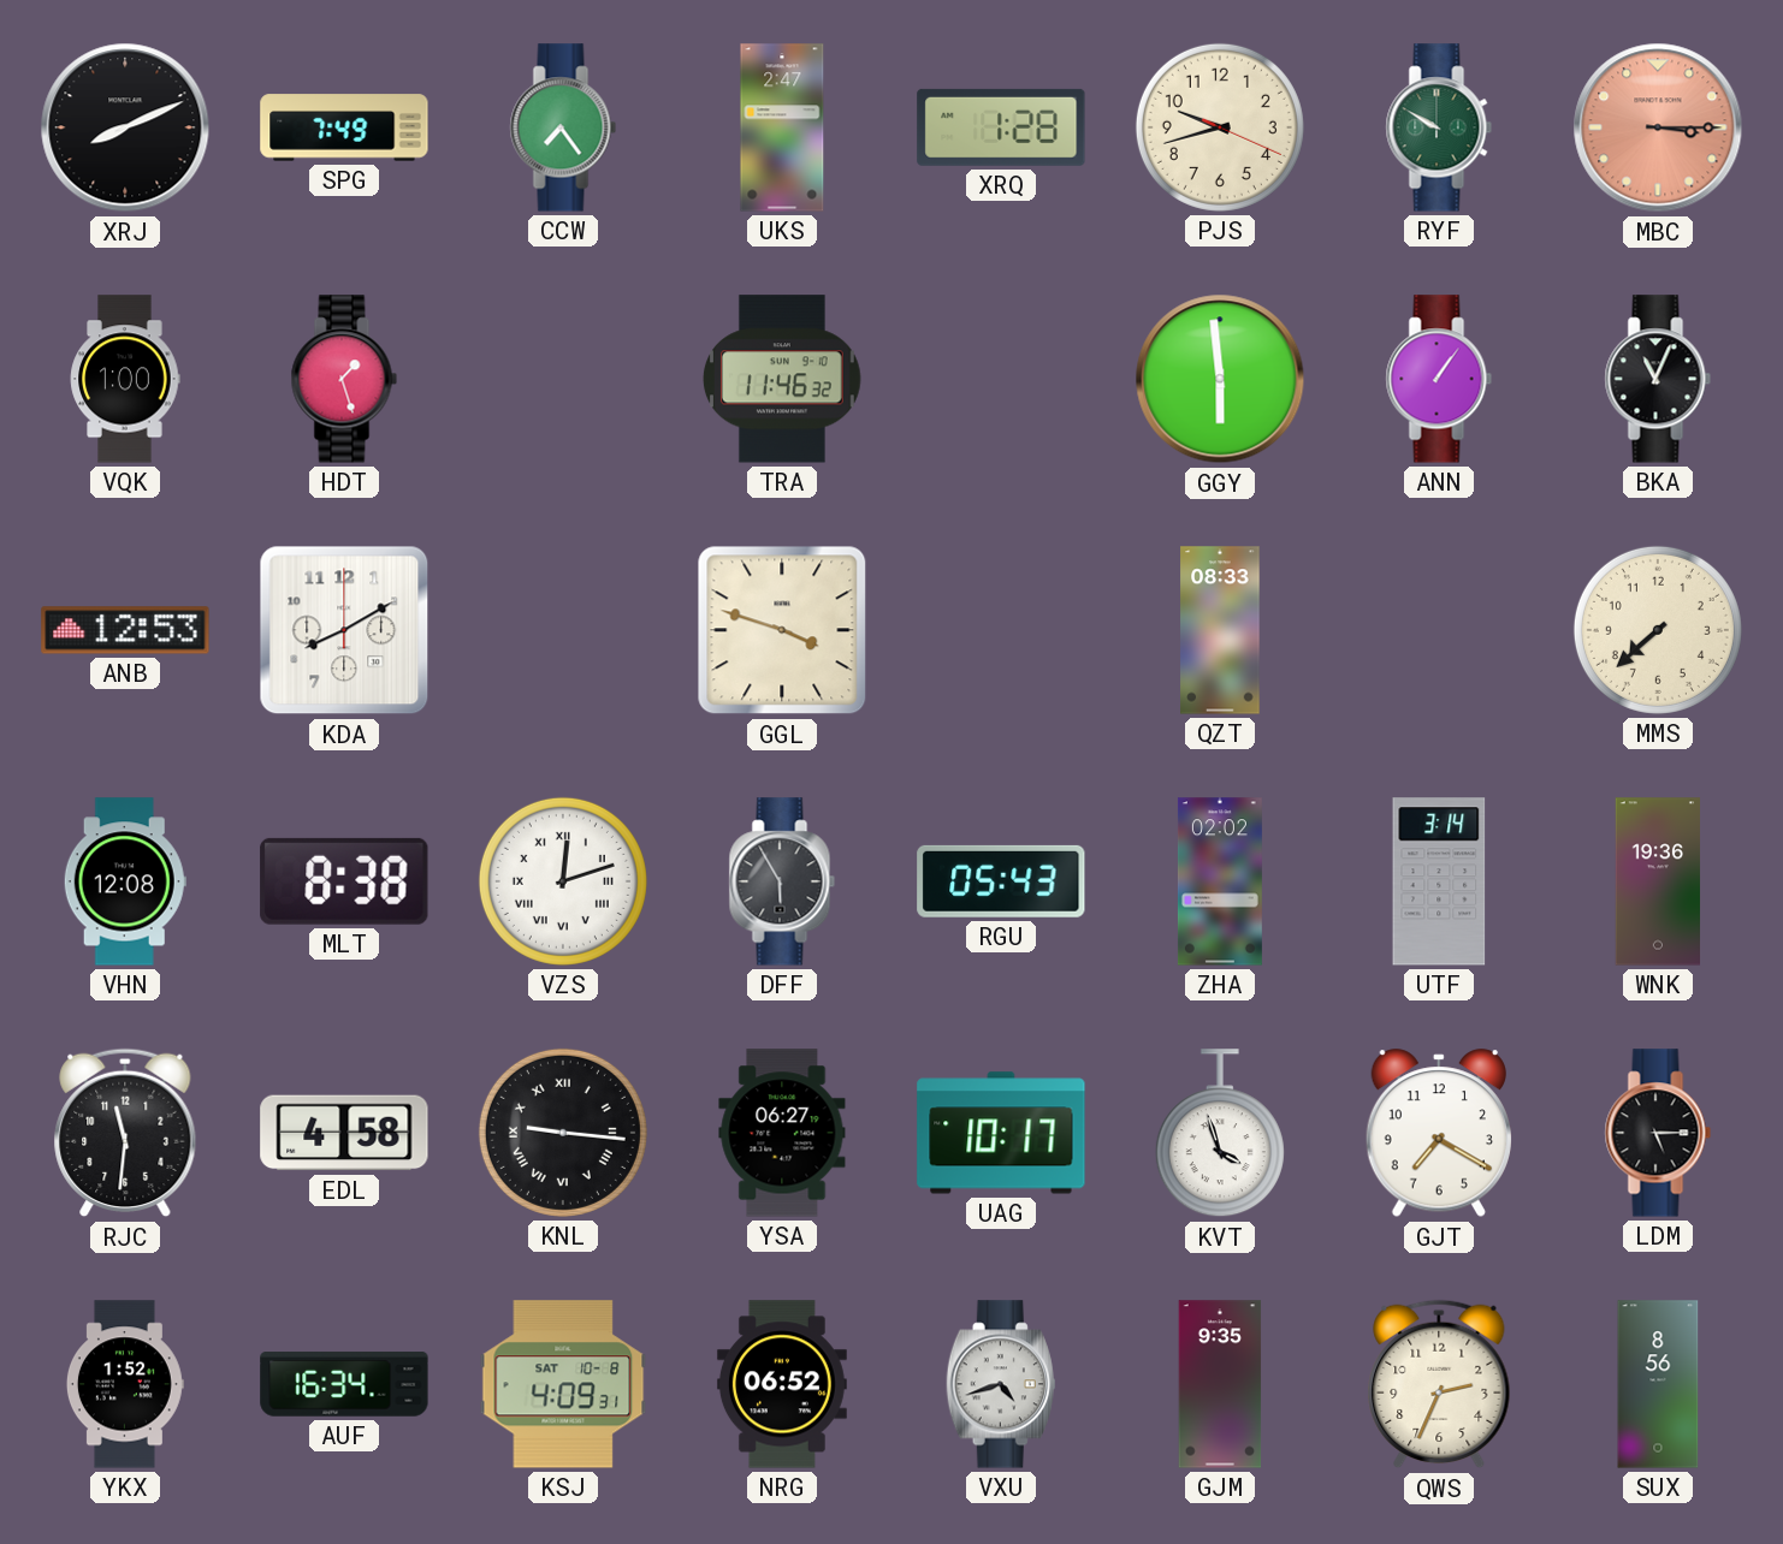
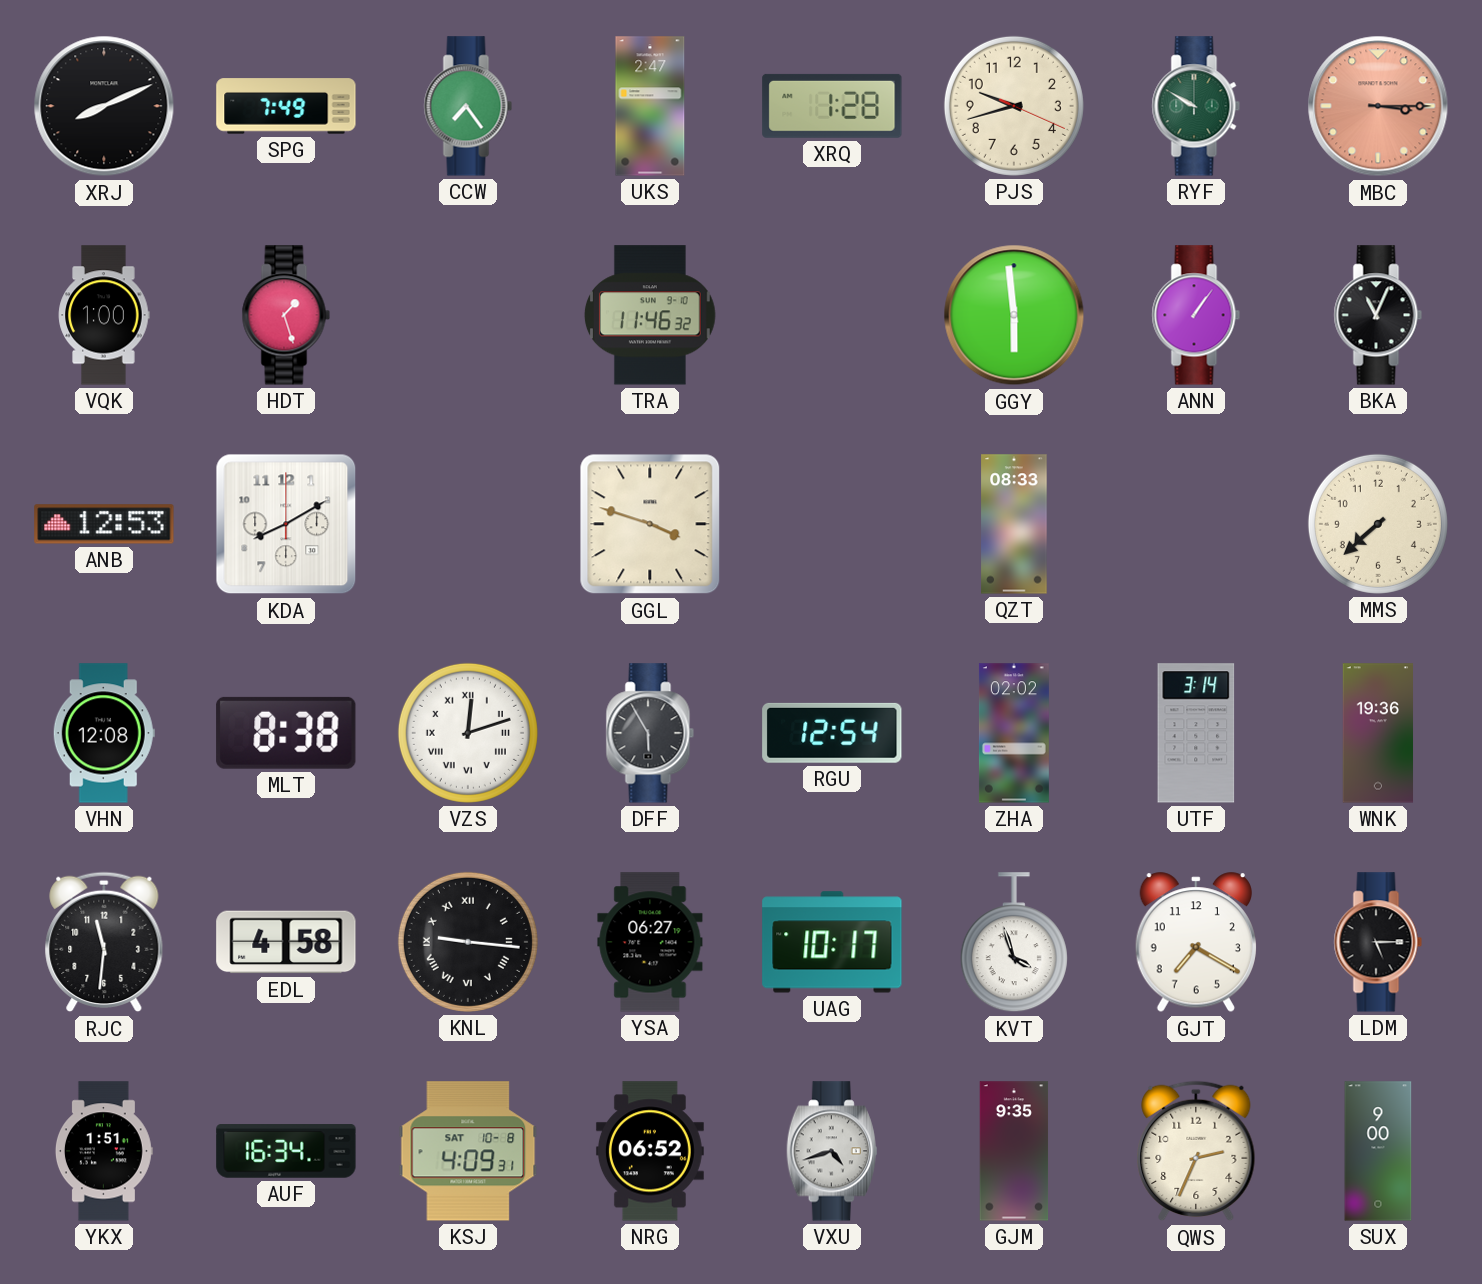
RGU: 05:43 -> 12:54
YKX: 1:52 -> 1:51
SUX: 8:56 -> 9:00
